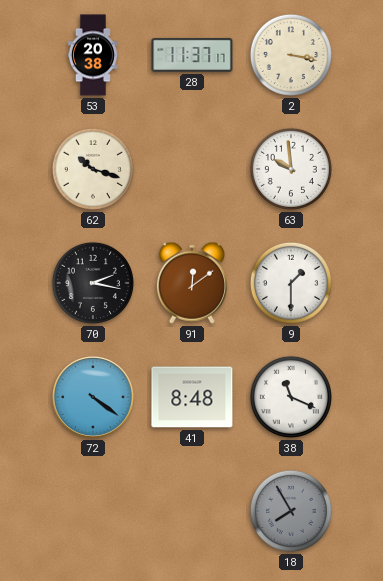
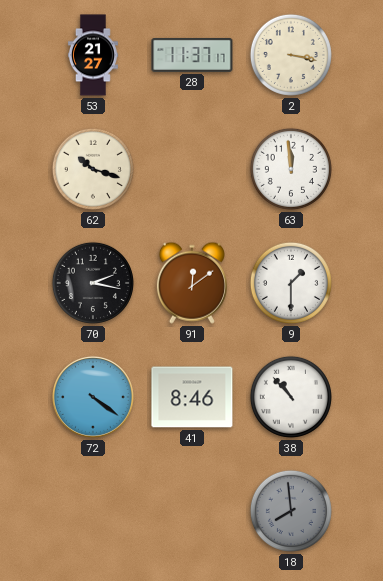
53: 20:38 -> 21:27
63: 9:59 -> 11:59
41: 8:48 -> 8:46
38: 11:19 -> 10:53
18: 7:55 -> 7:59
